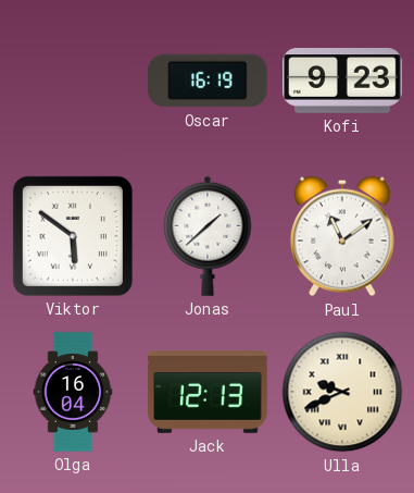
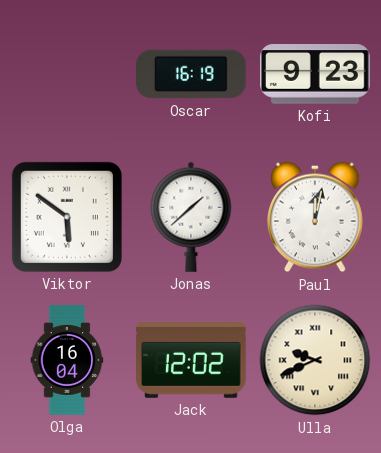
Paul: 11:09 -> 12:02
Jack: 12:13 -> 12:02
